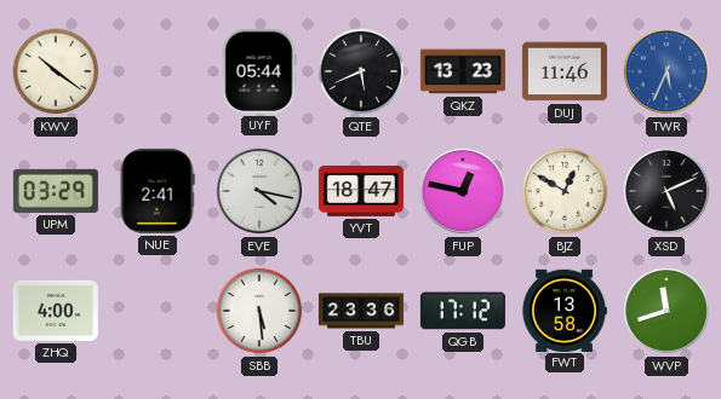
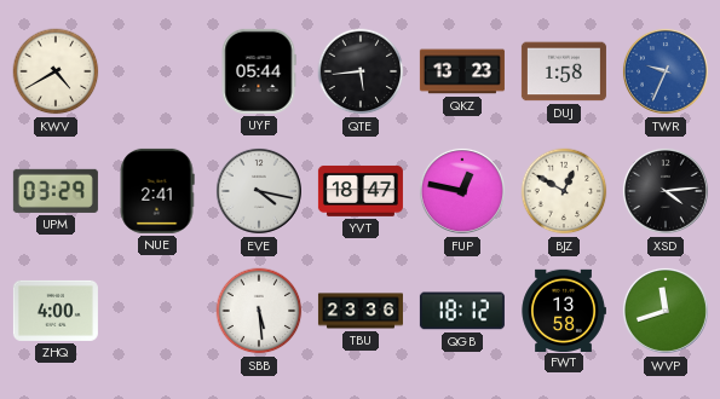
KWV: 10:21 -> 4:40
QTE: 5:41 -> 5:44
DUJ: 11:46 -> 1:58
TWR: 5:34 -> 9:34
XSD: 5:11 -> 4:14
QGB: 17:12 -> 18:12
